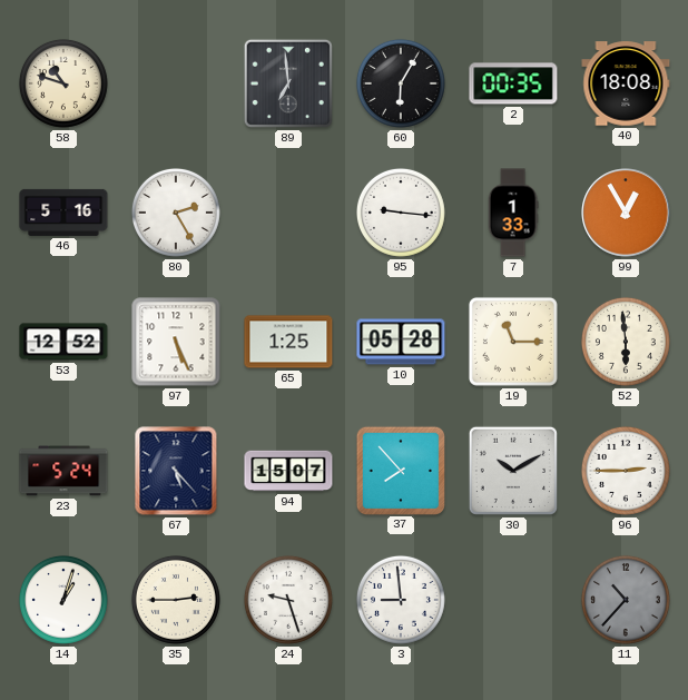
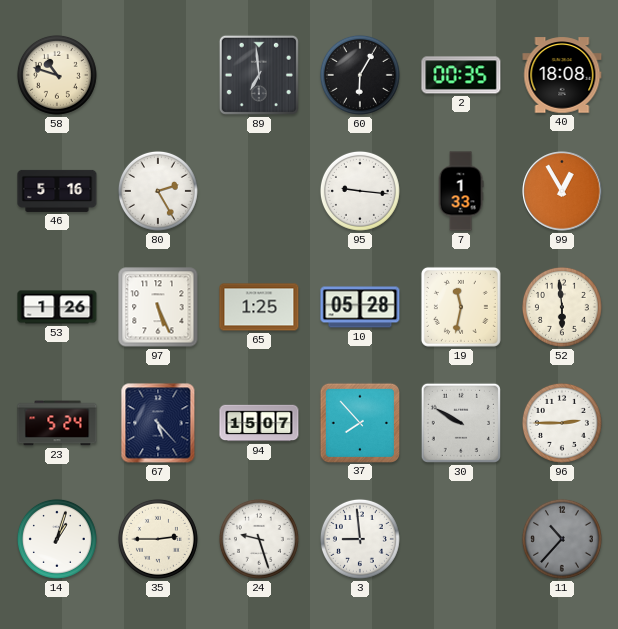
53: 12:52 -> 1:26
19: 11:15 -> 11:32
30: 10:10 -> 9:50
